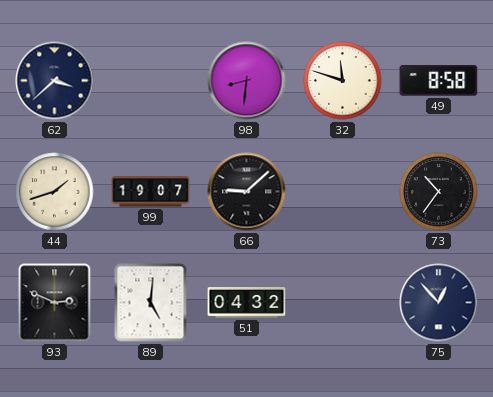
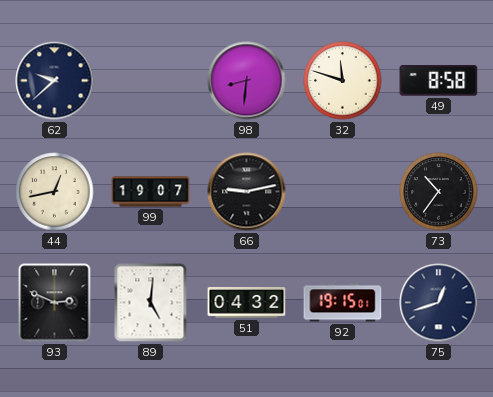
62: 3:38 -> 9:38
44: 1:42 -> 12:43
66: 9:08 -> 9:13
92: none -> 19:15
75: 12:53 -> 12:42
